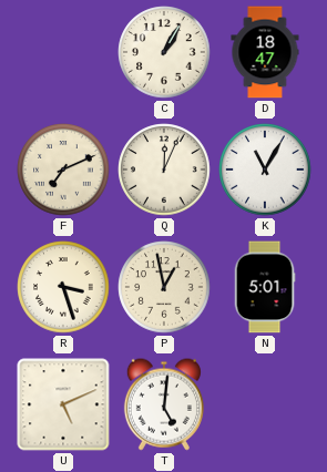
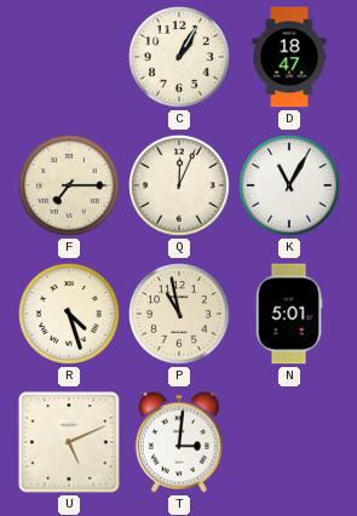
F: 7:11 -> 7:15
R: 3:27 -> 4:27
P: 12:58 -> 10:58
T: 5:01 -> 3:01
